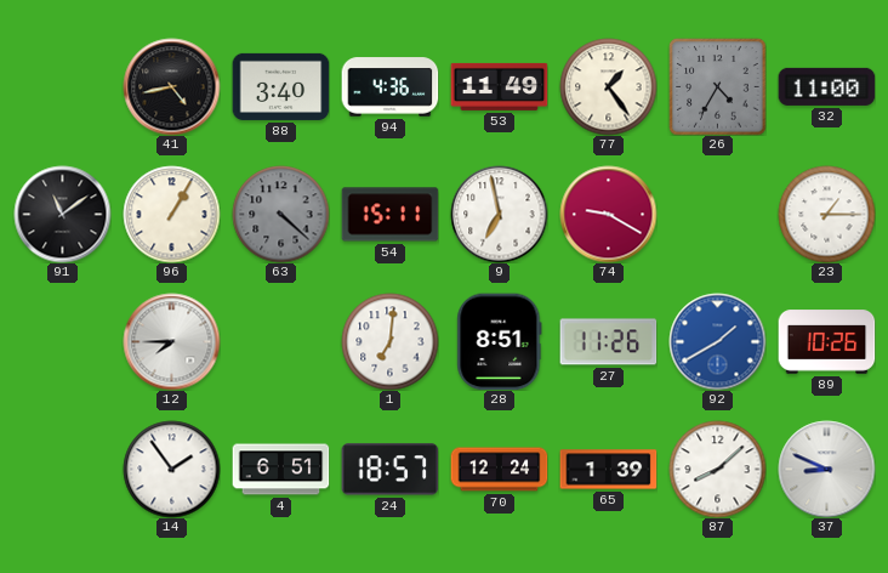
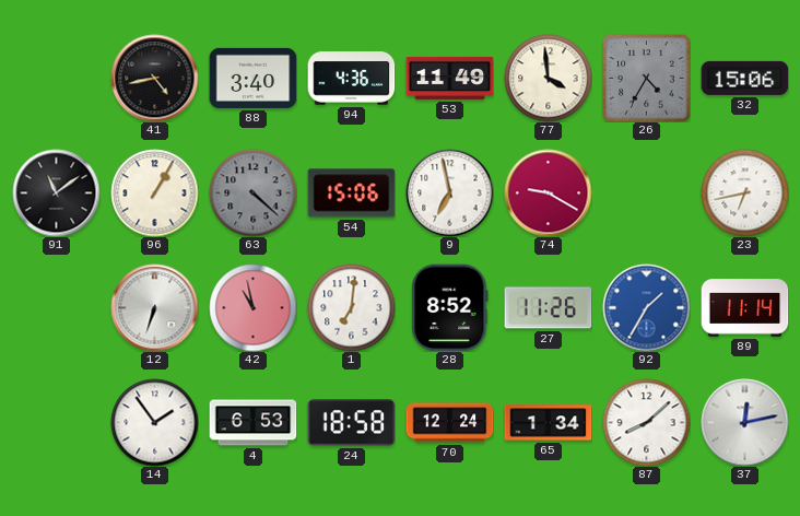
77: 1:24 -> 3:59
32: 11:00 -> 15:06
54: 15:11 -> 15:06
23: 1:15 -> 6:43
12: 7:45 -> 6:33
42: none -> 10:58
28: 8:51 -> 8:52
92: 1:40 -> 1:35
89: 10:26 -> 11:14
4: 6:51 -> 6:53
24: 18:57 -> 18:58
65: 1:39 -> 1:34
37: 8:49 -> 12:13
